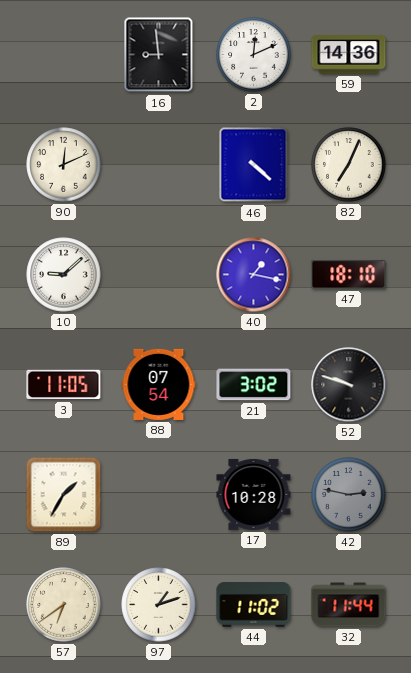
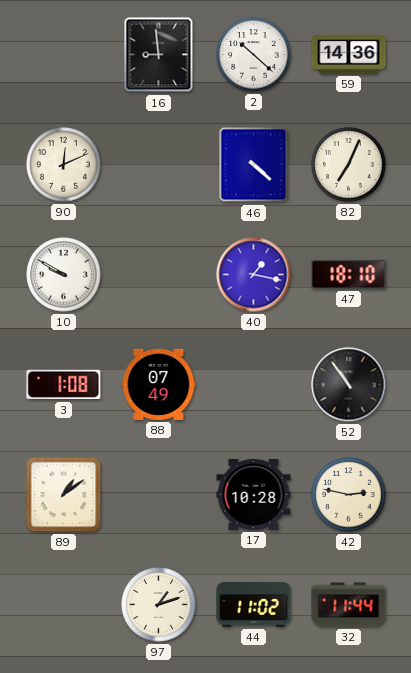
2: 12:11 -> 10:22
10: 9:08 -> 9:50
3: 11:05 -> 1:08
88: 07:54 -> 07:49
21: 3:02 -> none
52: 9:48 -> 10:54
89: 1:35 -> 1:09
42 dial: grey -> cream
57: 6:39 -> none
